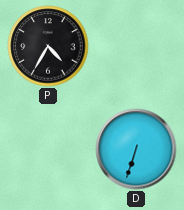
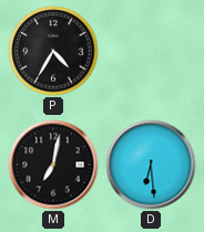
M: none -> 7:02
D: 6:33 -> 6:29
